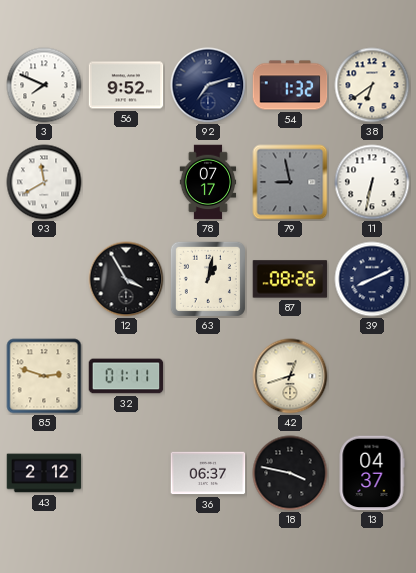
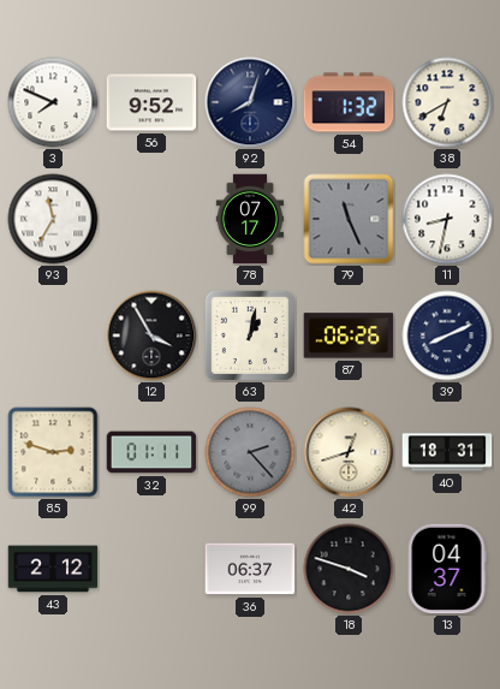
92: 7:12 -> 8:03
38: 6:39 -> 6:40
93: 11:40 -> 11:35
79: 8:58 -> 11:26
11: 6:32 -> 8:32
87: 08:26 -> 06:26
99: none -> 2:23
40: none -> 18:31
18: 3:47 -> 3:48
